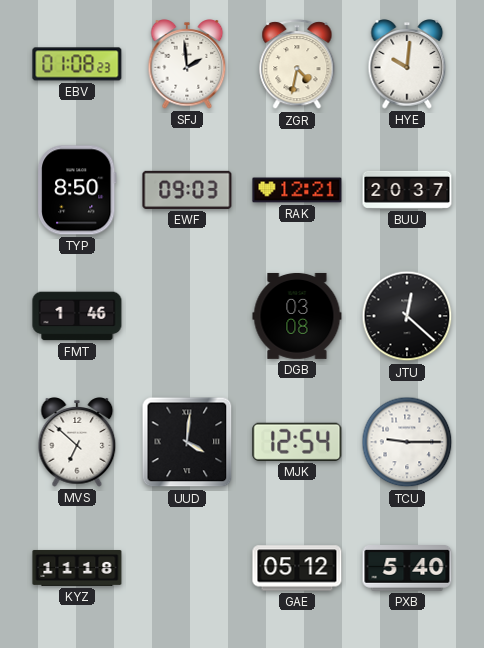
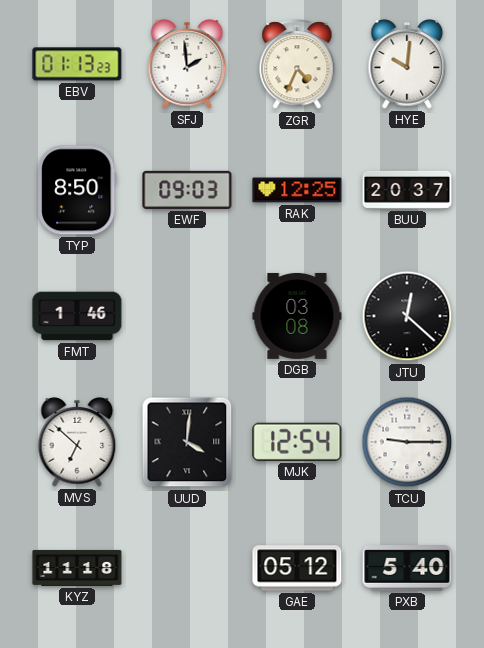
EBV: 01:08 -> 01:13
ZGR: 4:32 -> 4:34
RAK: 12:21 -> 12:25
